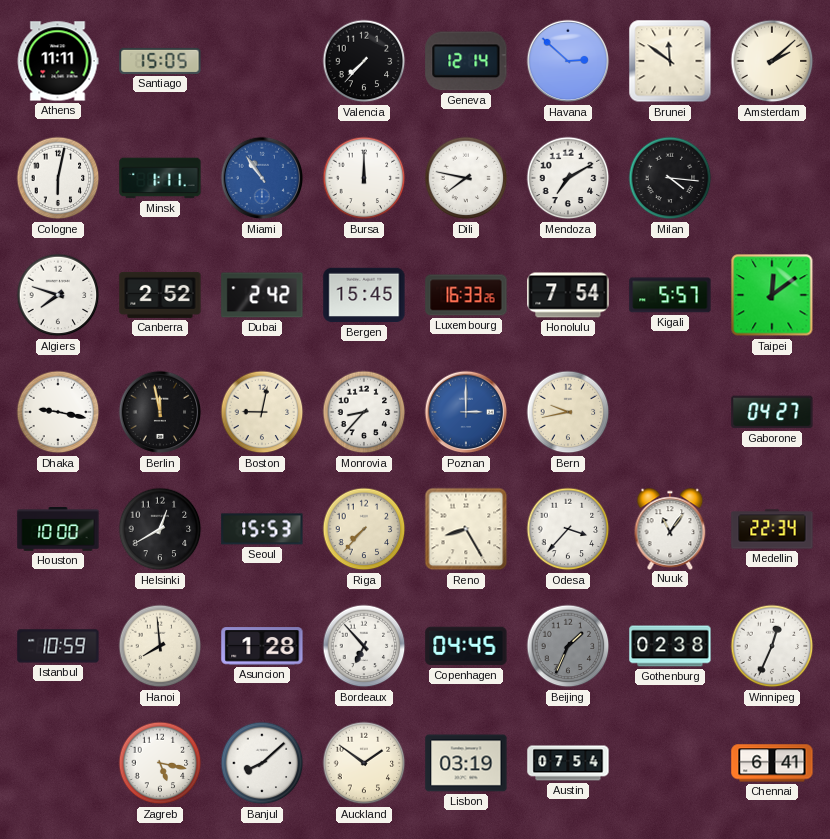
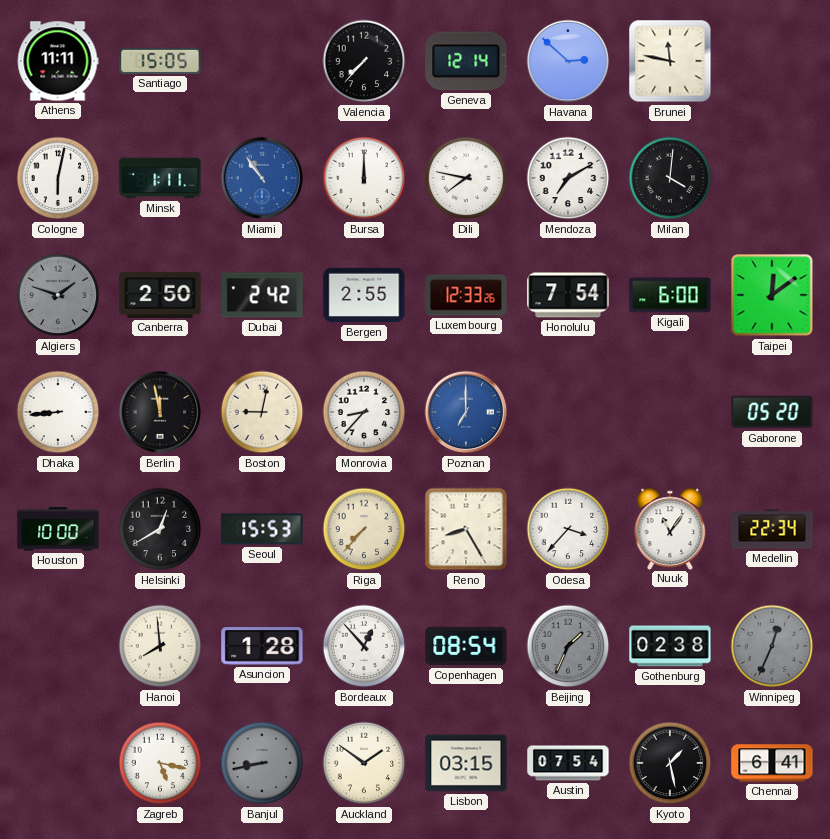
Brunei: 11:51 -> 11:47
Amsterdam: 2:08 -> none
Milan: 4:16 -> 4:01
Algiers: 7:48 -> 1:48
Algiers dial: white -> grey
Canberra: 2:52 -> 2:50
Bergen: 15:45 -> 2:55
Luxembourg: 16:33 -> 12:33
Kigali: 5:57 -> 6:00
Dhaka: 9:17 -> 8:44
Poznan: 3:00 -> 7:00
Bern: 9:43 -> none
Gaborone: 04:27 -> 05:20
Istanbul: 10:59 -> none
Bordeaux: 6:53 -> 12:53
Copenhagen: 04:45 -> 08:54
Winnipeg dial: white -> grey
Banjul: 8:08 -> 8:43
Banjul dial: white -> grey
Lisbon: 03:19 -> 03:15
Kyoto: none -> 1:28
